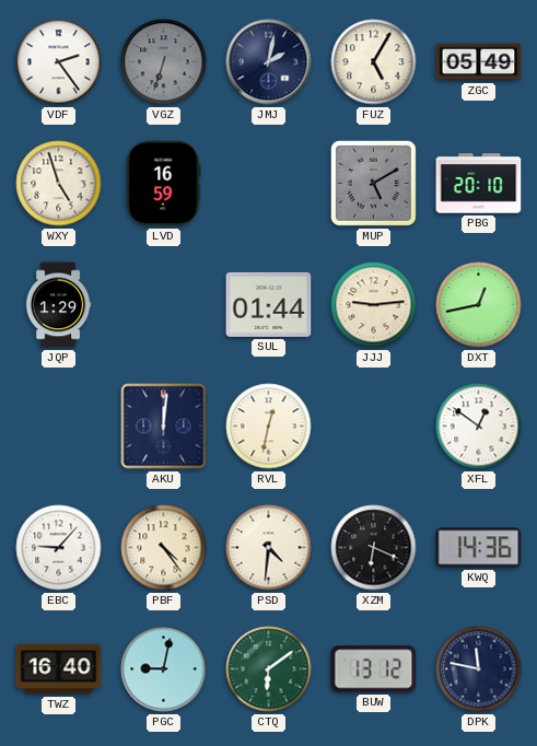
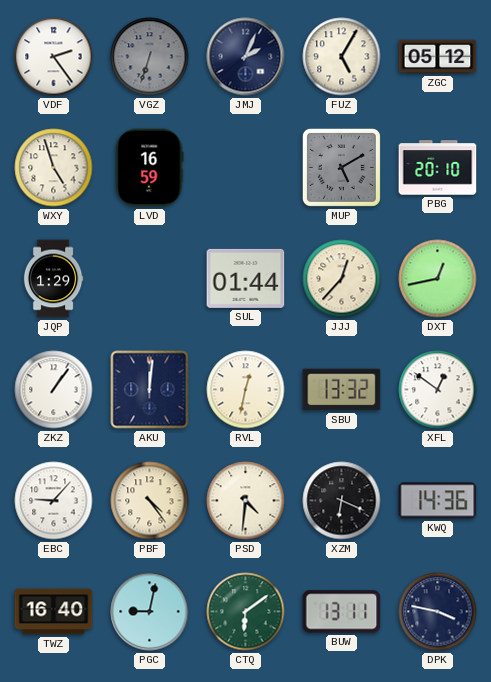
JMJ: 2:02 -> 2:04
ZGC: 05:49 -> 05:12
JJJ: 9:14 -> 12:37
ZKZ: none -> 1:06
SBU: none -> 13:32
BUW: 13:12 -> 13:11
DPK: 11:47 -> 3:47
